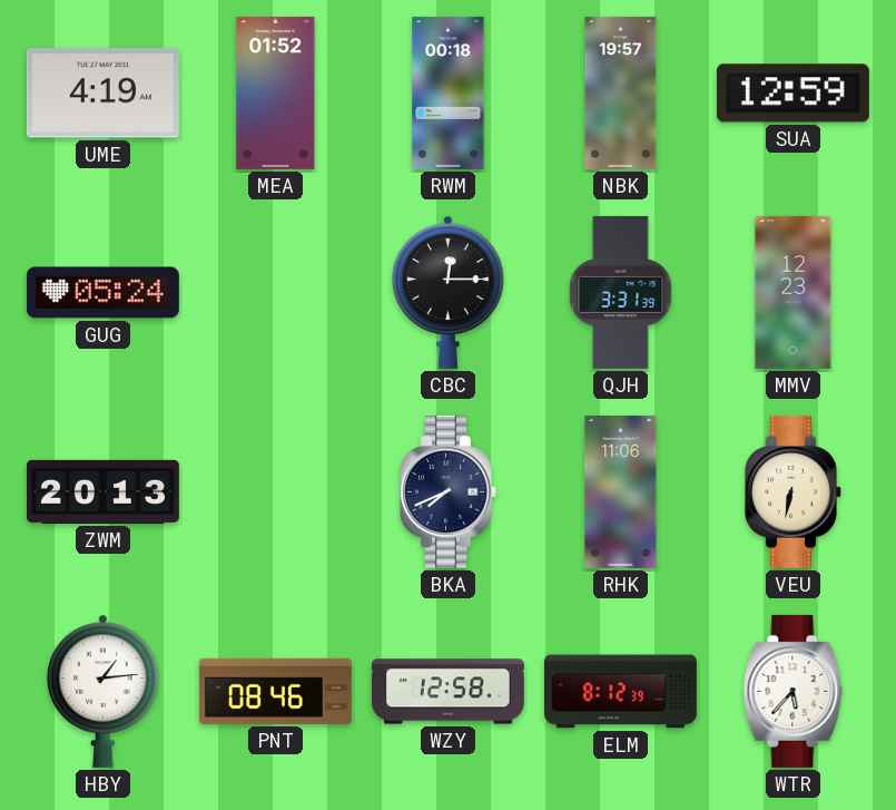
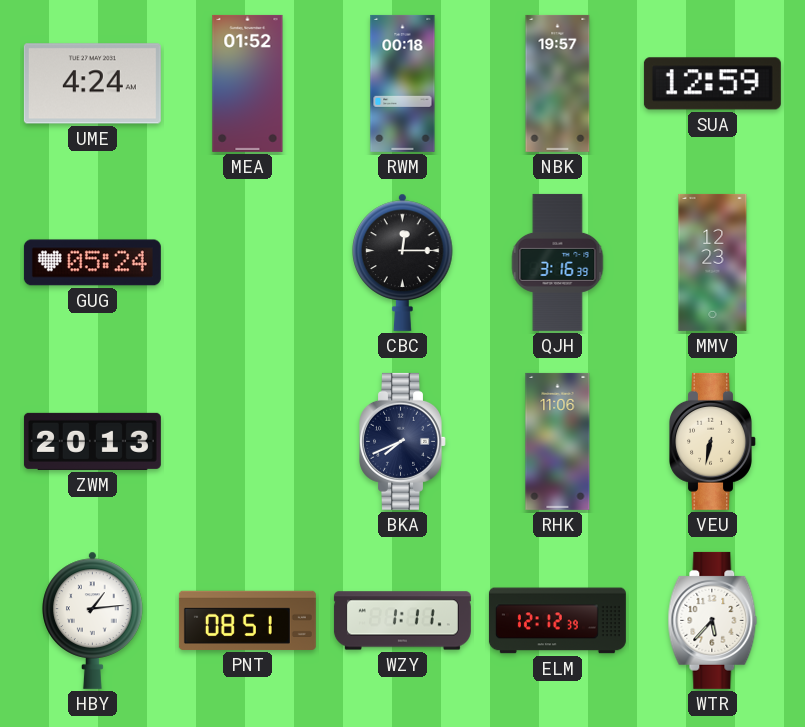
UME: 4:19 -> 4:24
QJH: 3:31 -> 3:16
PNT: 08:46 -> 08:51
WZY: 12:58 -> 1:11
ELM: 8:12 -> 12:12
